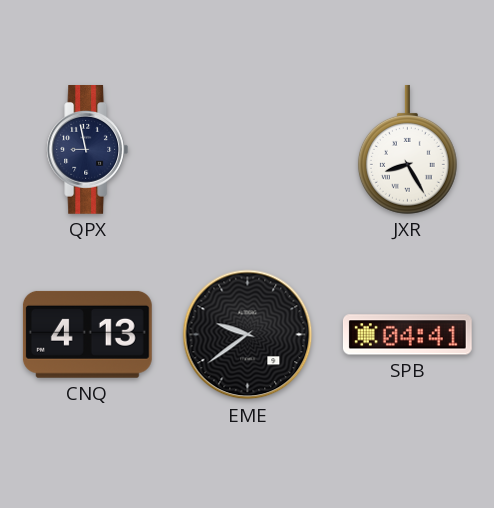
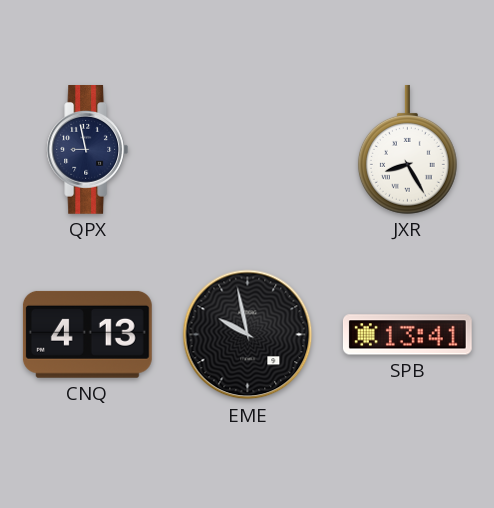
EME: 9:39 -> 9:58
SPB: 04:41 -> 13:41
